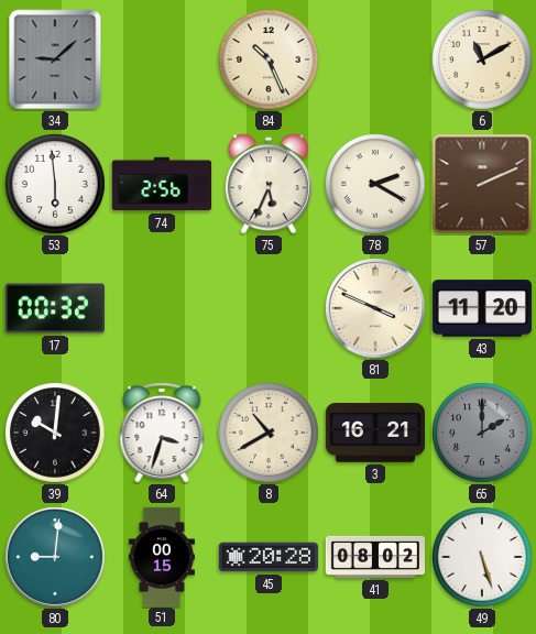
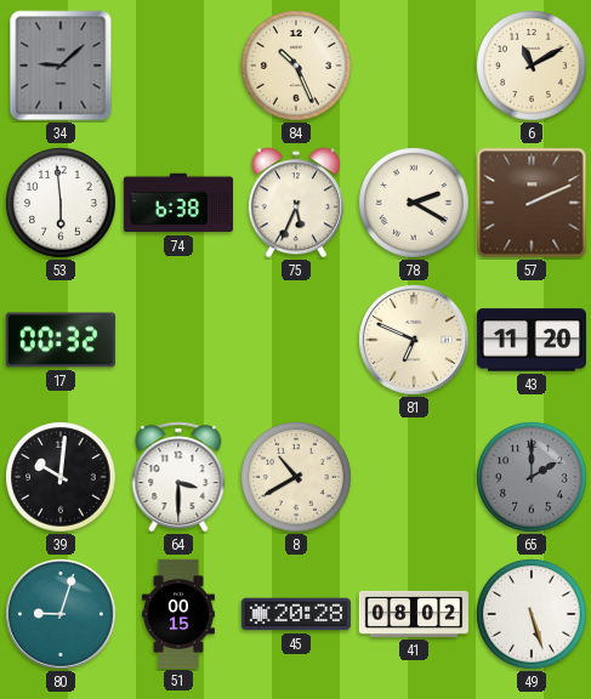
74: 2:56 -> 6:38
81: 3:49 -> 6:49
64: 3:33 -> 3:30
3: 16:21 -> none
80: 9:01 -> 9:03
